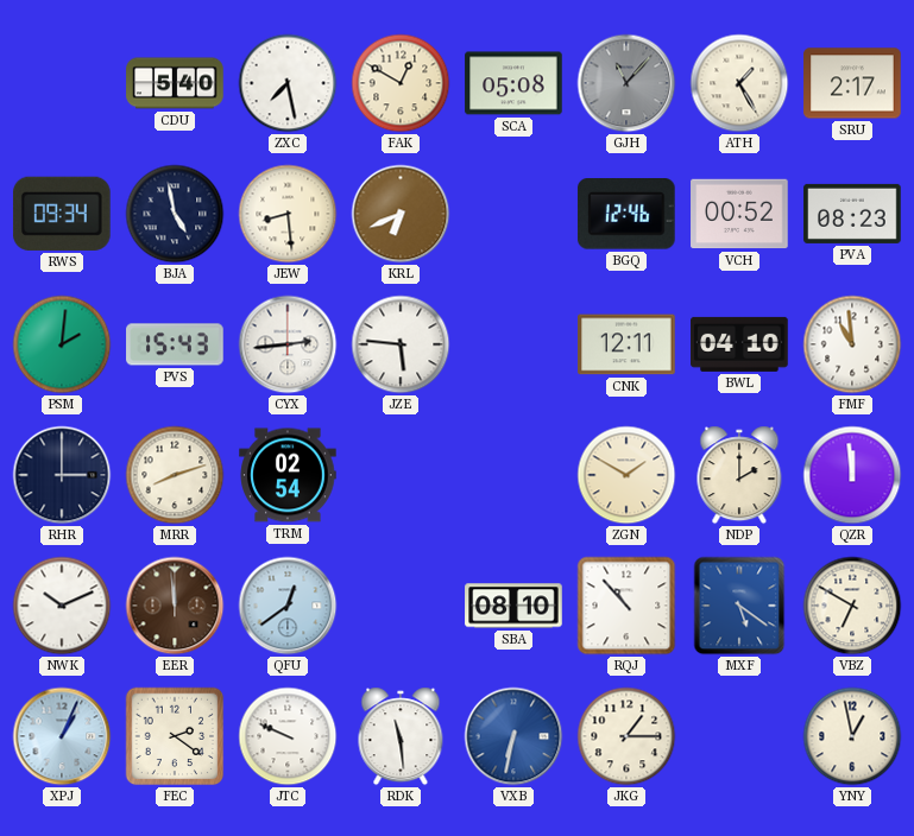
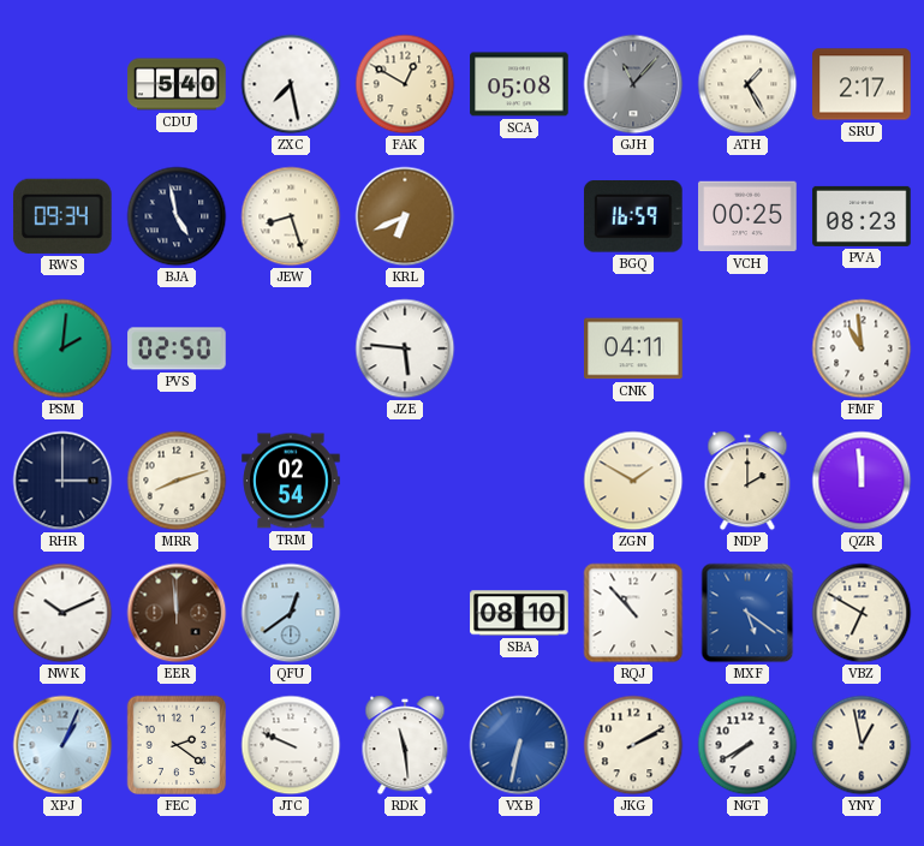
JEW: 8:29 -> 8:27
BGQ: 12:46 -> 16:59
VCH: 00:52 -> 00:25
PVS: 15:43 -> 02:50
CYX: 2:44 -> none
CNK: 12:11 -> 04:11
BWL: 04:10 -> none
JKG: 1:15 -> 2:10
NGT: none -> 7:40
